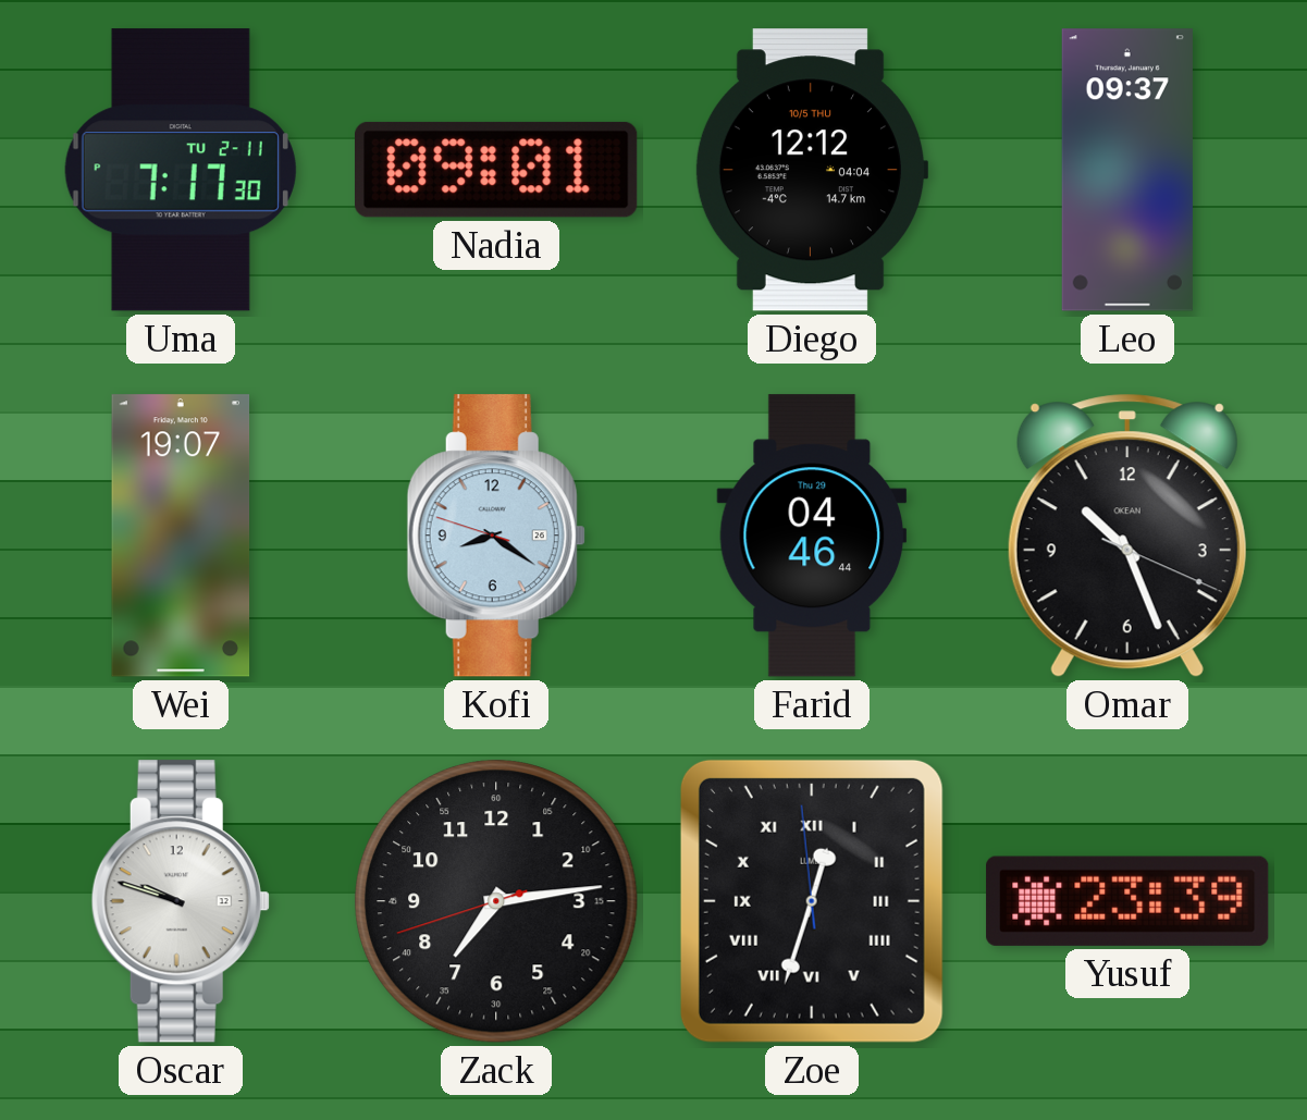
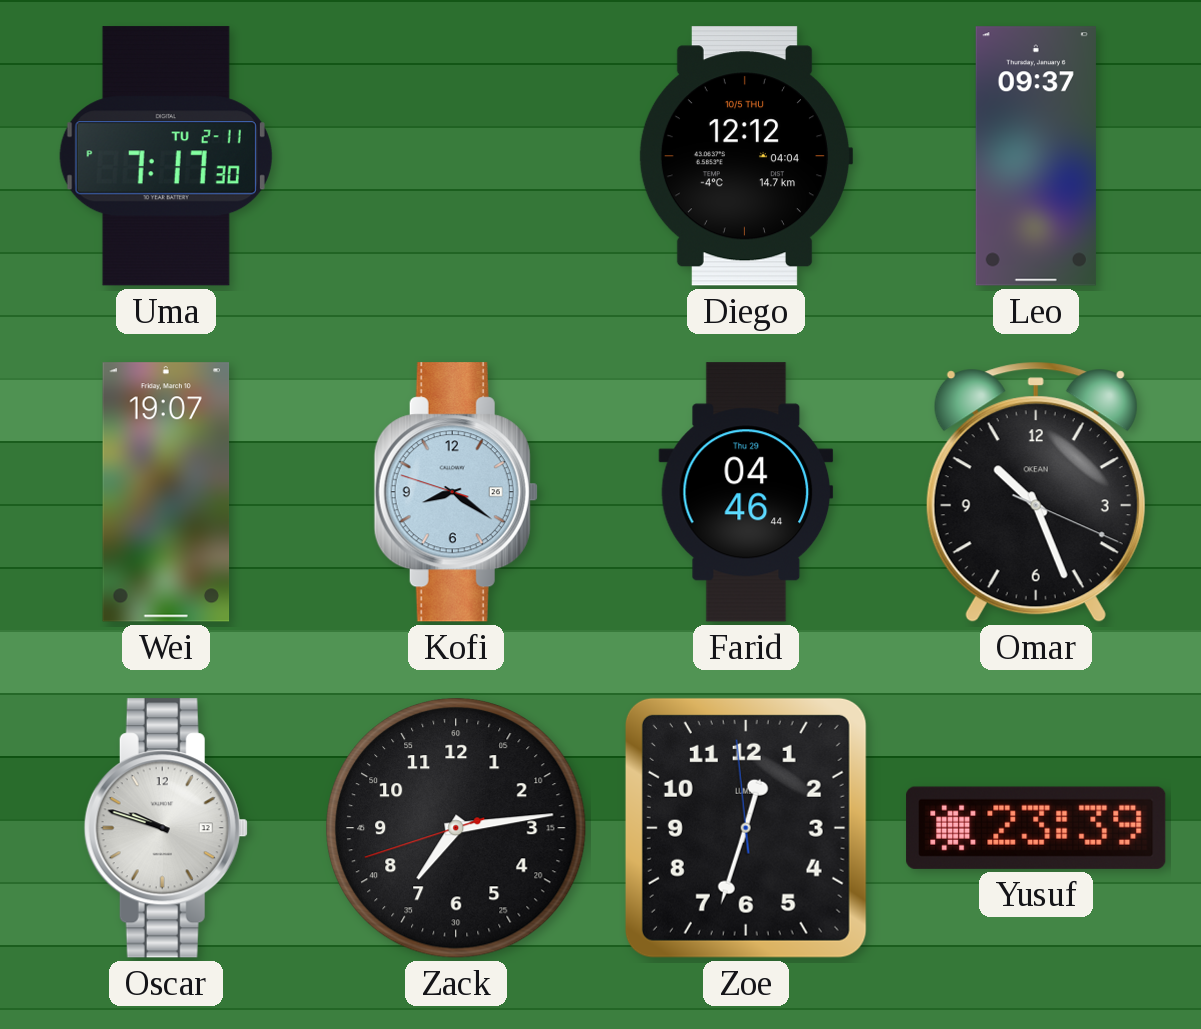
Nadia: 09:01 -> none
Zoe numerals: Roman -> Arabic
